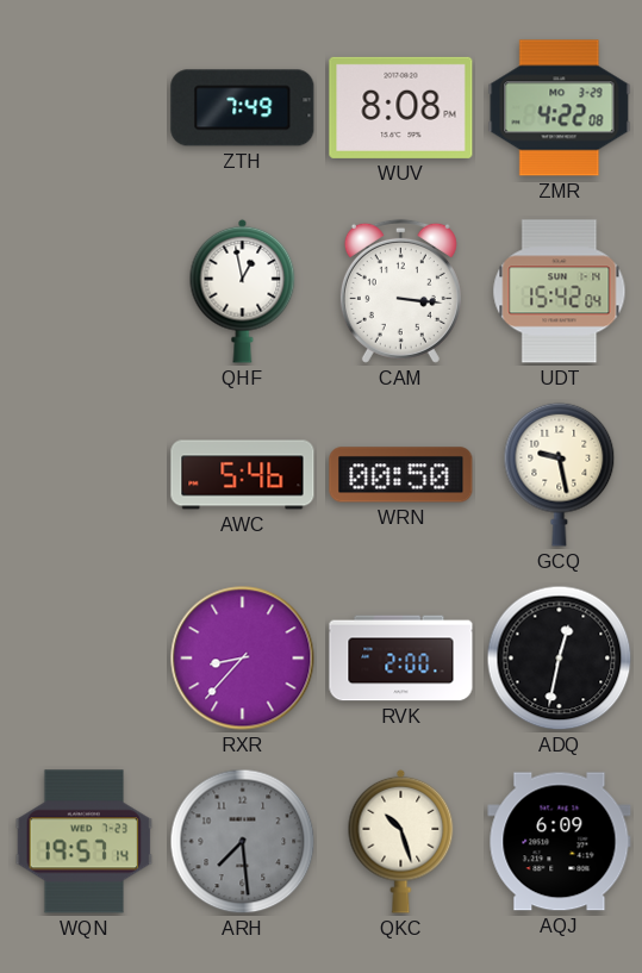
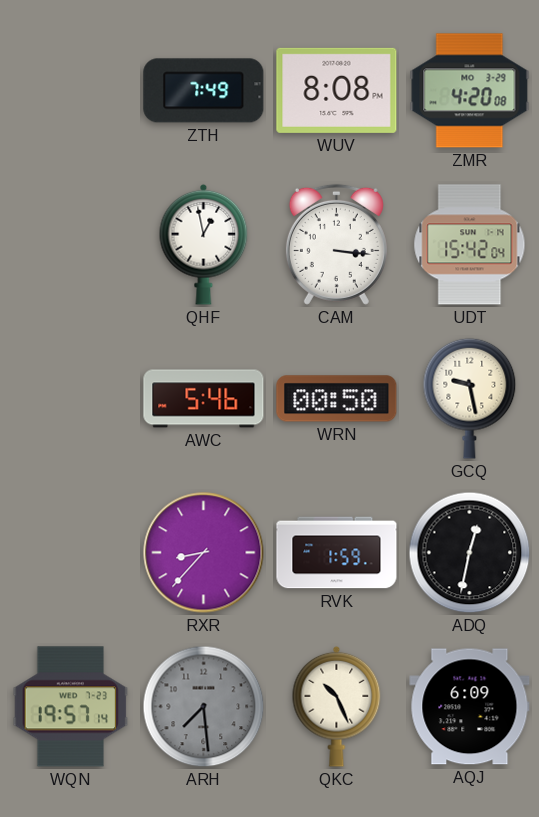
ZMR: 4:22 -> 4:20
RVK: 2:00 -> 1:59
QKC: 10:27 -> 10:26
